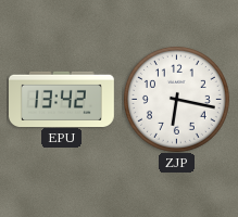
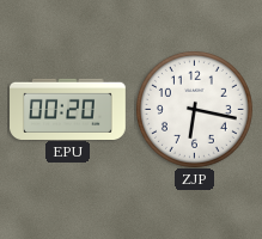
EPU: 13:42 -> 00:20
